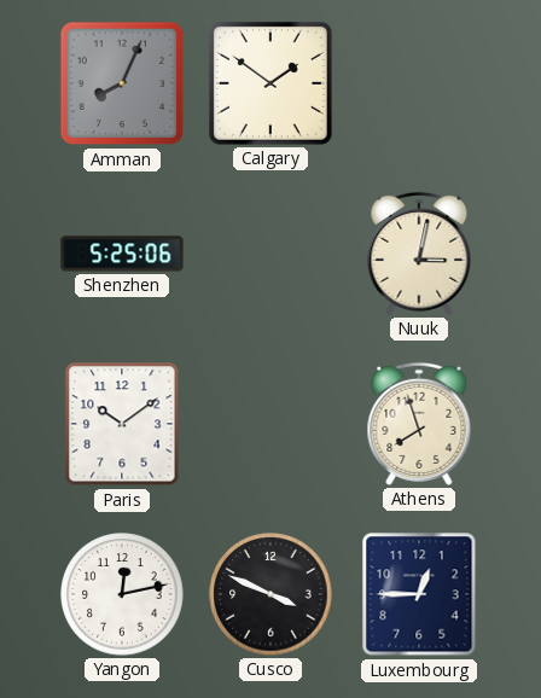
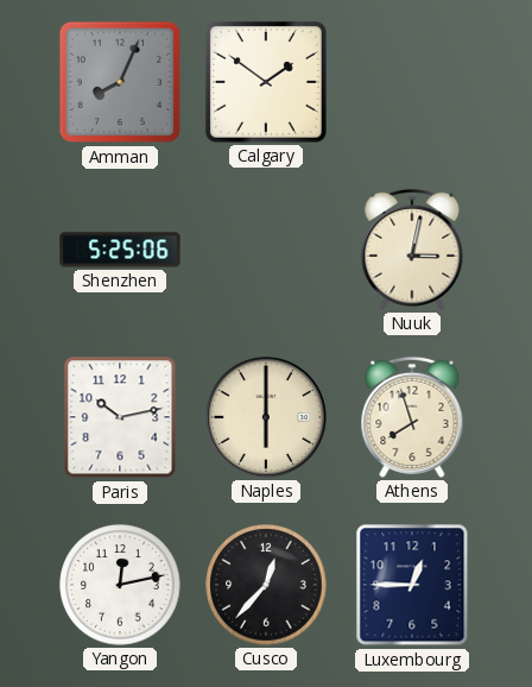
Paris: 10:09 -> 10:13
Naples: none -> 6:00
Cusco: 3:49 -> 12:37
